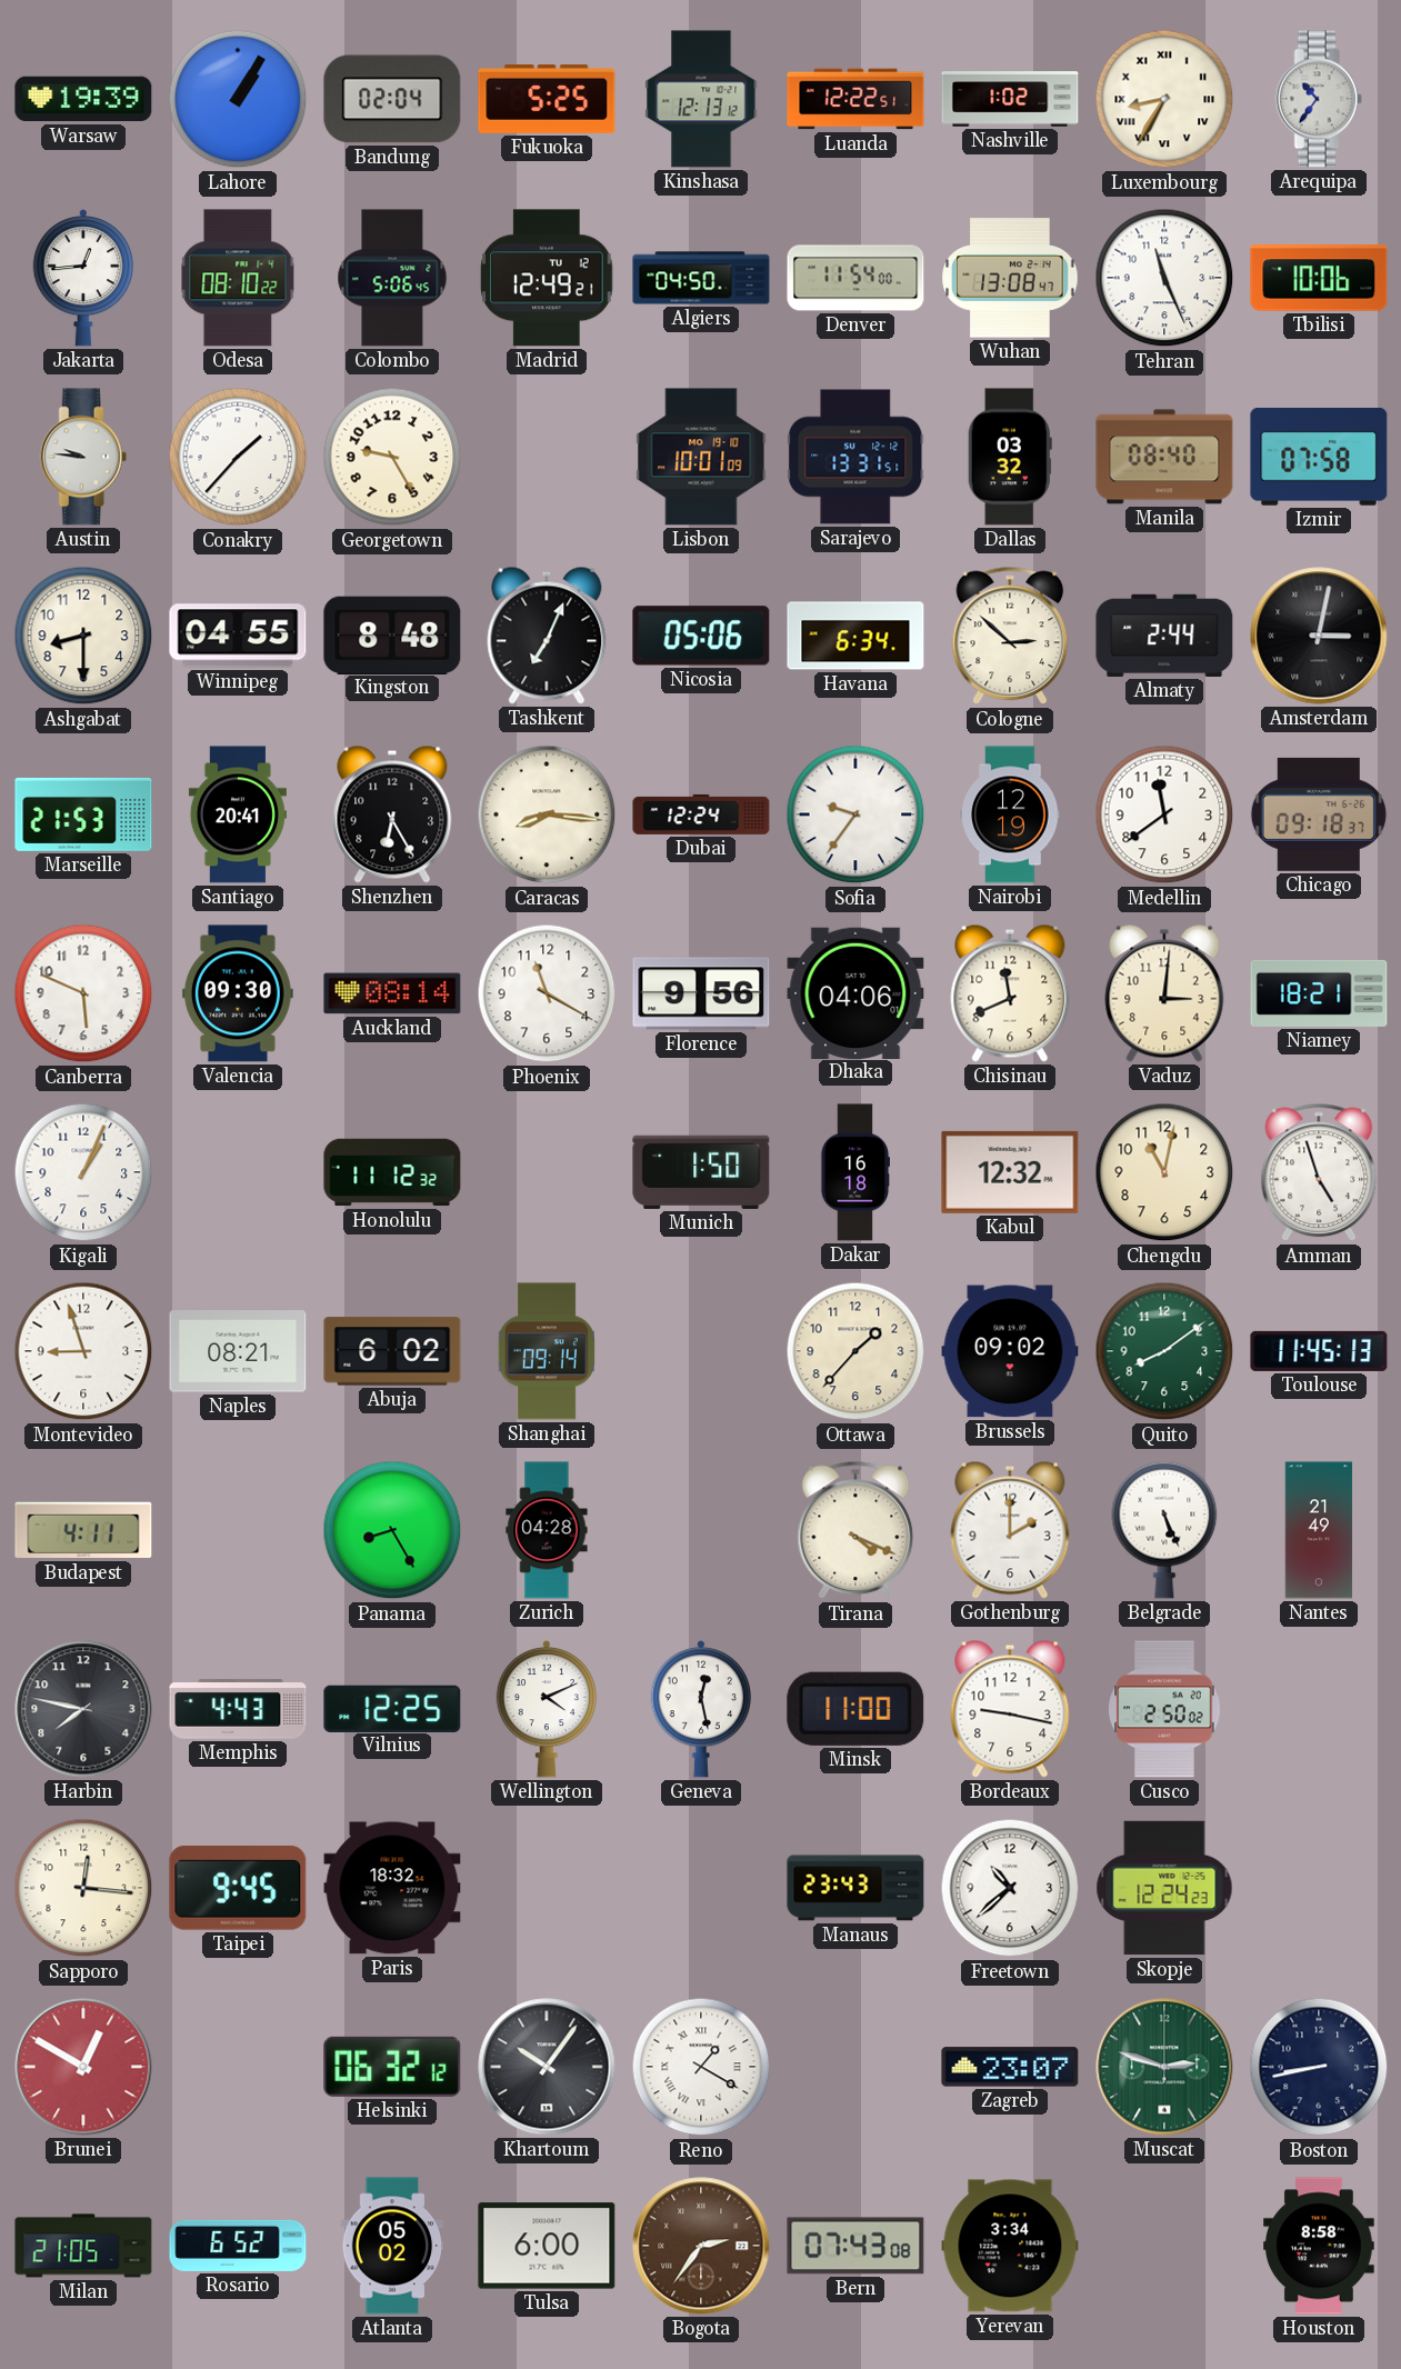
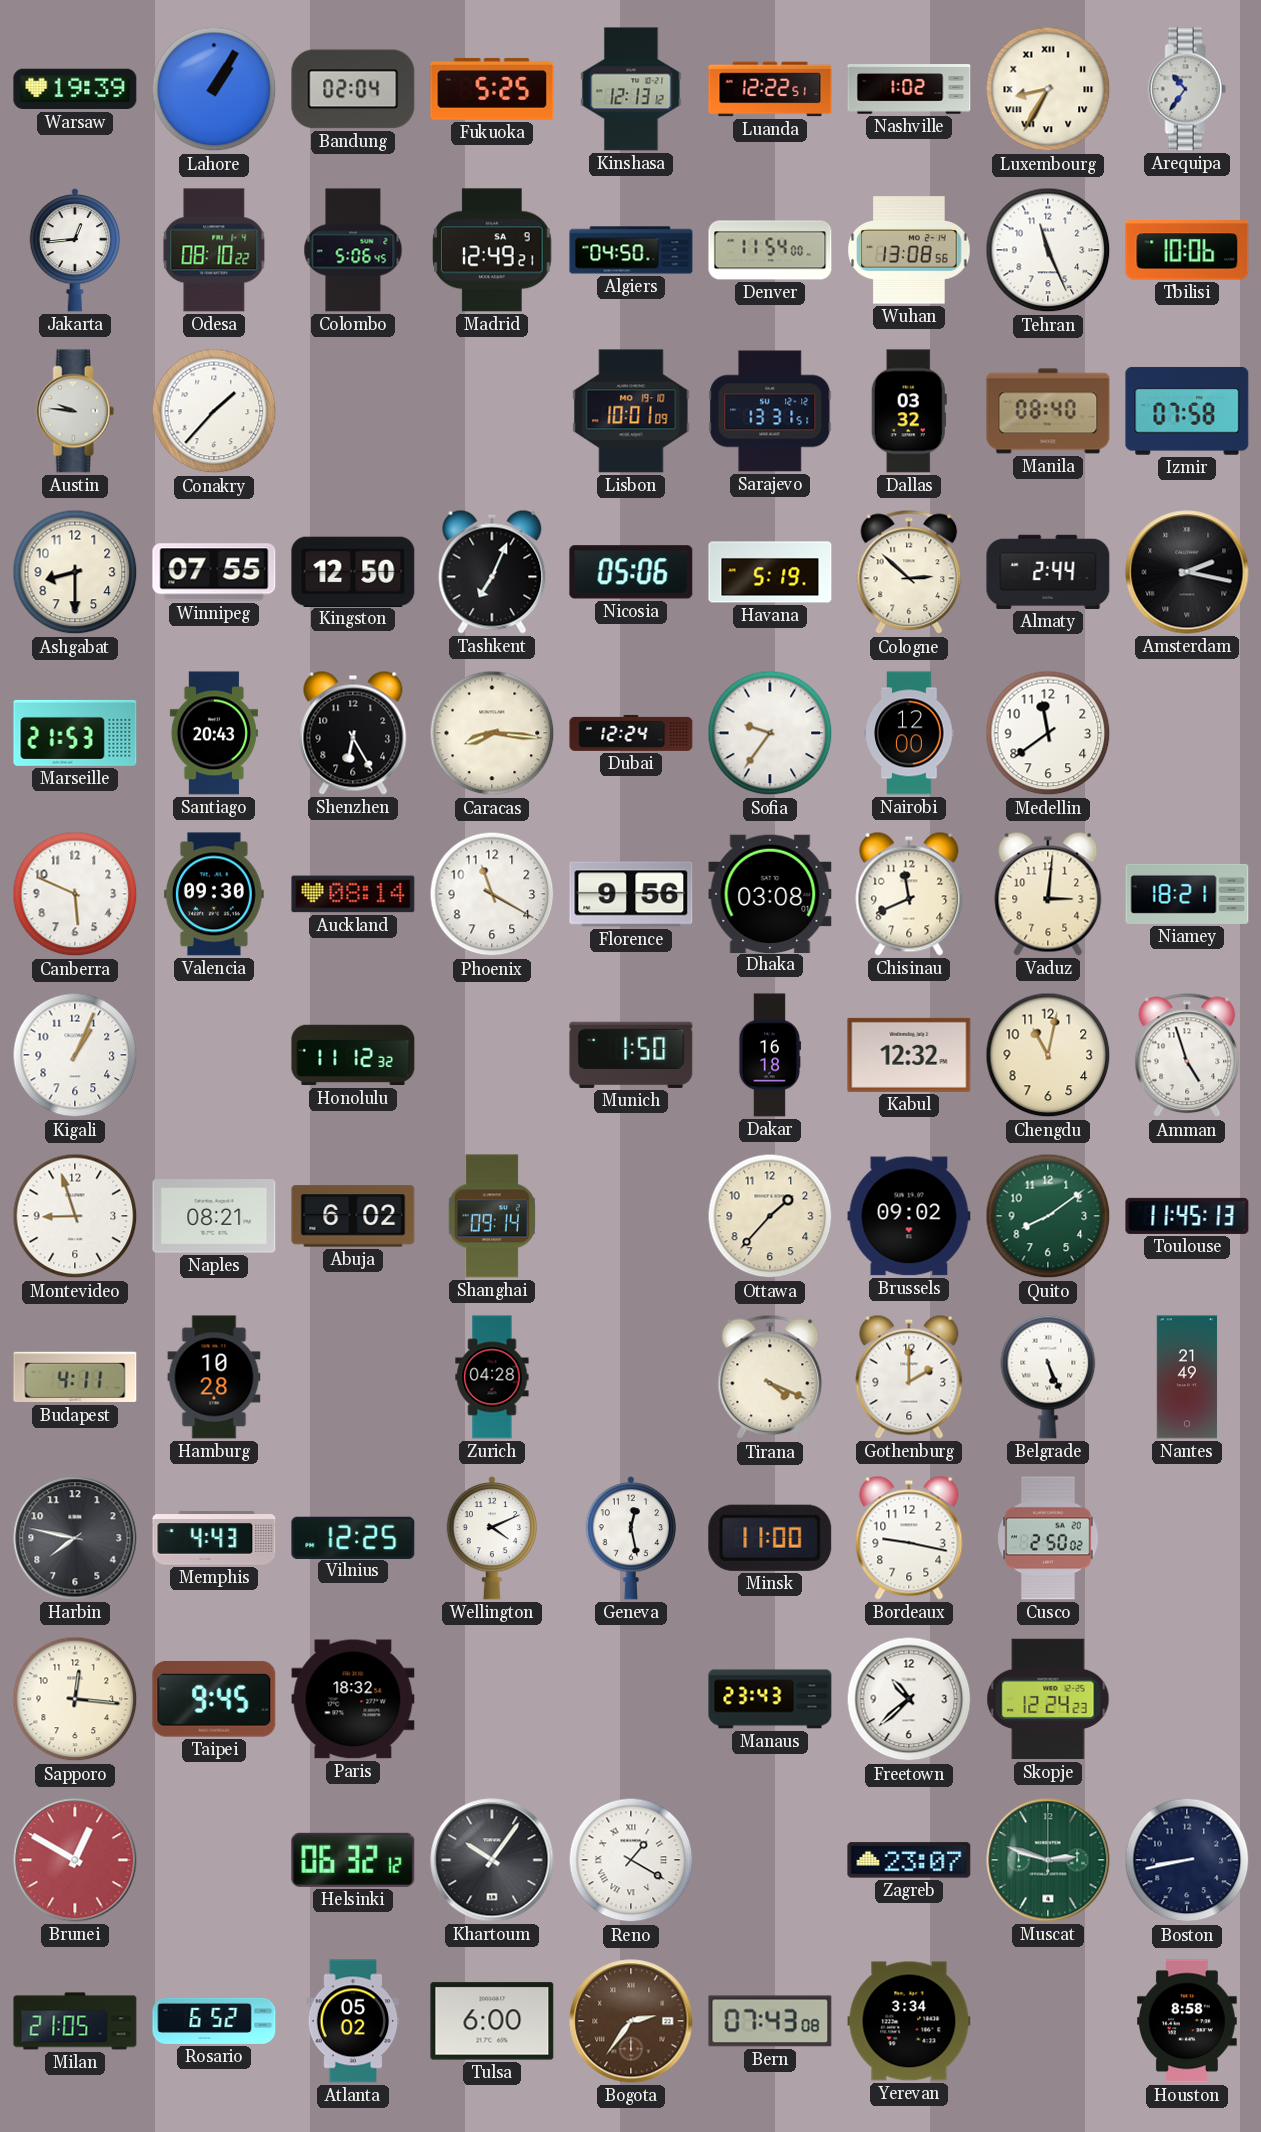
Madrid date: TU 12 -> SA 9
Wuhan: 13:08:47 -> 13:08:56
Georgetown: 9:25 -> none
Winnipeg: 04:55 -> 07:55
Kingston: 8:48 -> 12:50
Havana: 6:34 -> 5:19
Amsterdam: 3:02 -> 2:17
Santiago: 20:41 -> 20:43
Nairobi: 12:19 -> 12:00
Chicago: 09:18 -> none
Dhaka: 04:06 -> 03:08
Hamburg: none -> 10:28
Panama: 8:25 -> none
